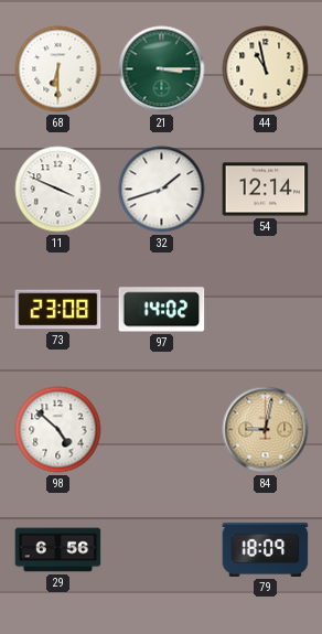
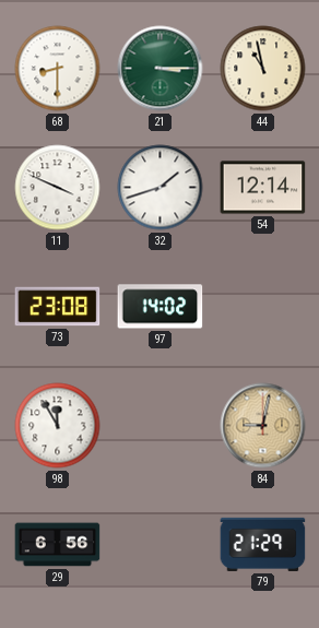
68: 6:30 -> 8:30
98: 4:52 -> 11:55
79: 18:09 -> 21:29
